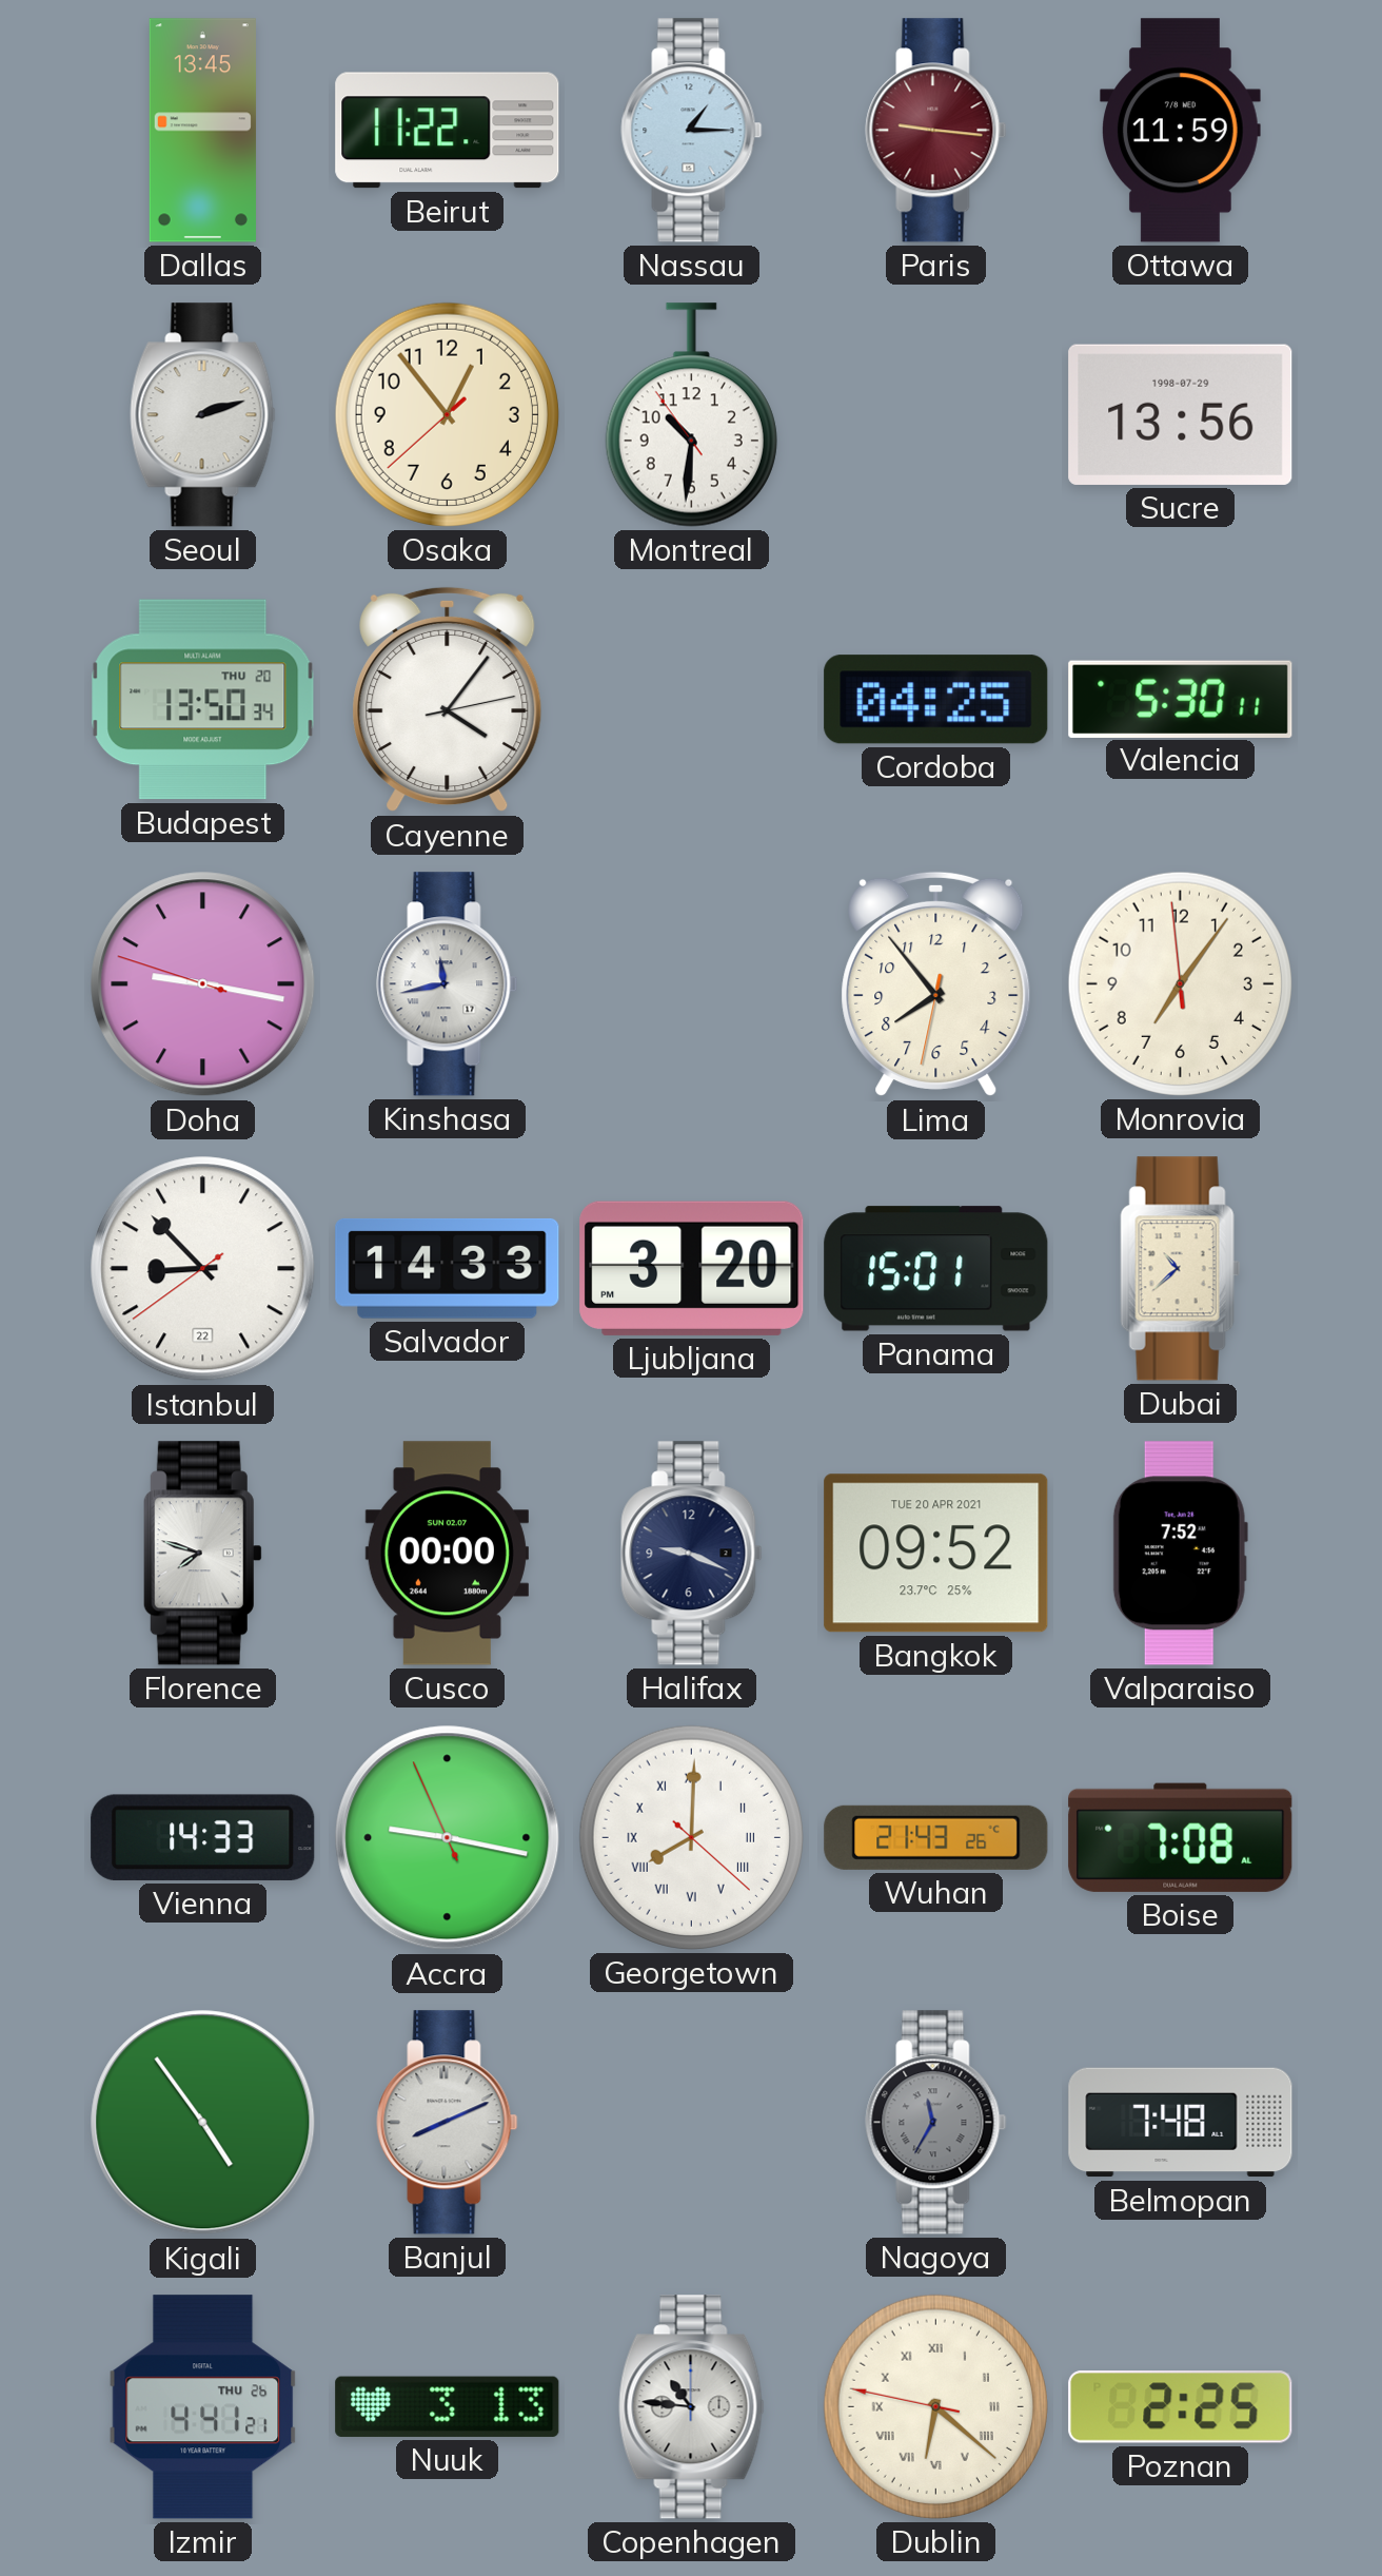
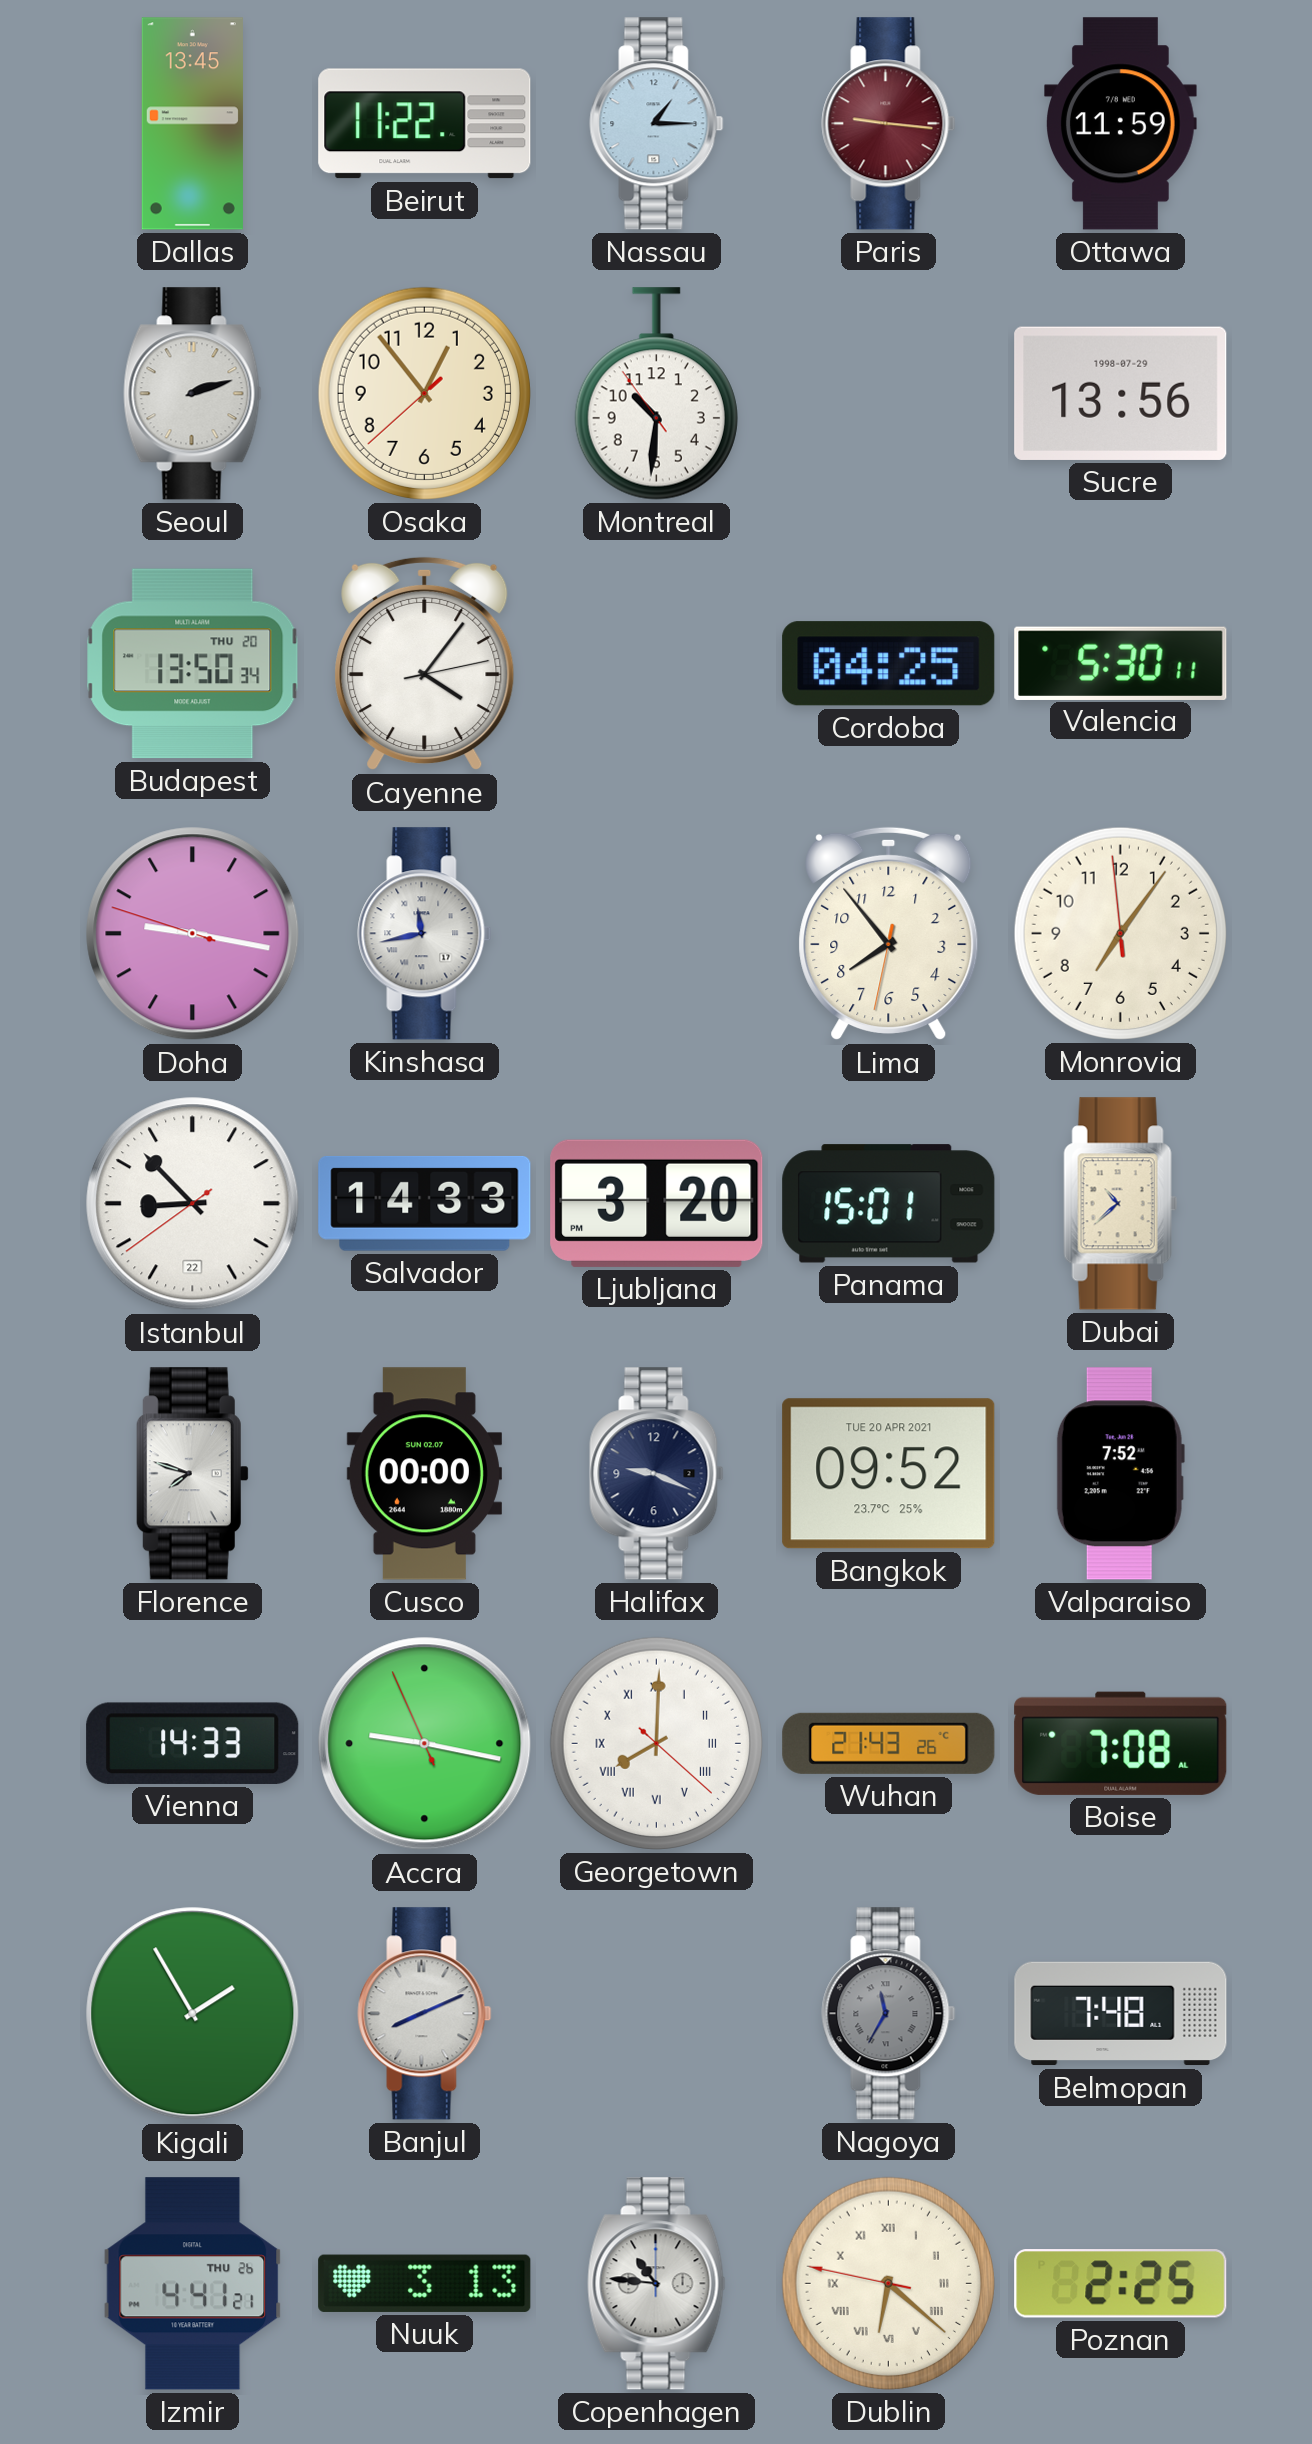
Kigali: 4:54 -> 1:55
